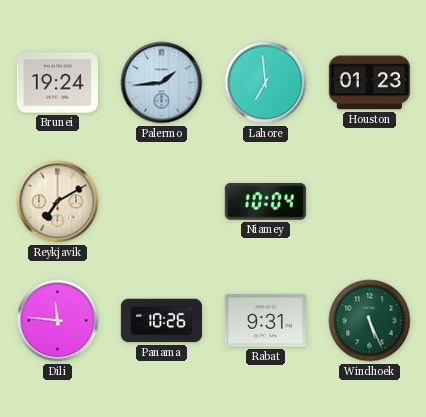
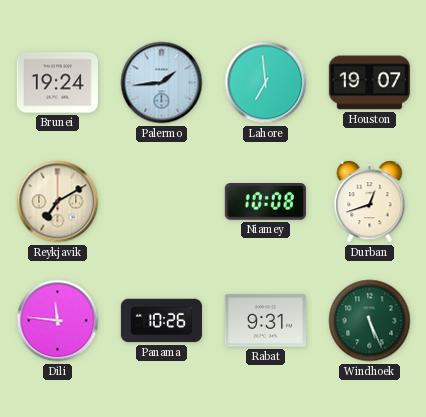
Houston: 01:23 -> 19:07
Niamey: 10:04 -> 10:08
Durban: none -> 12:42
